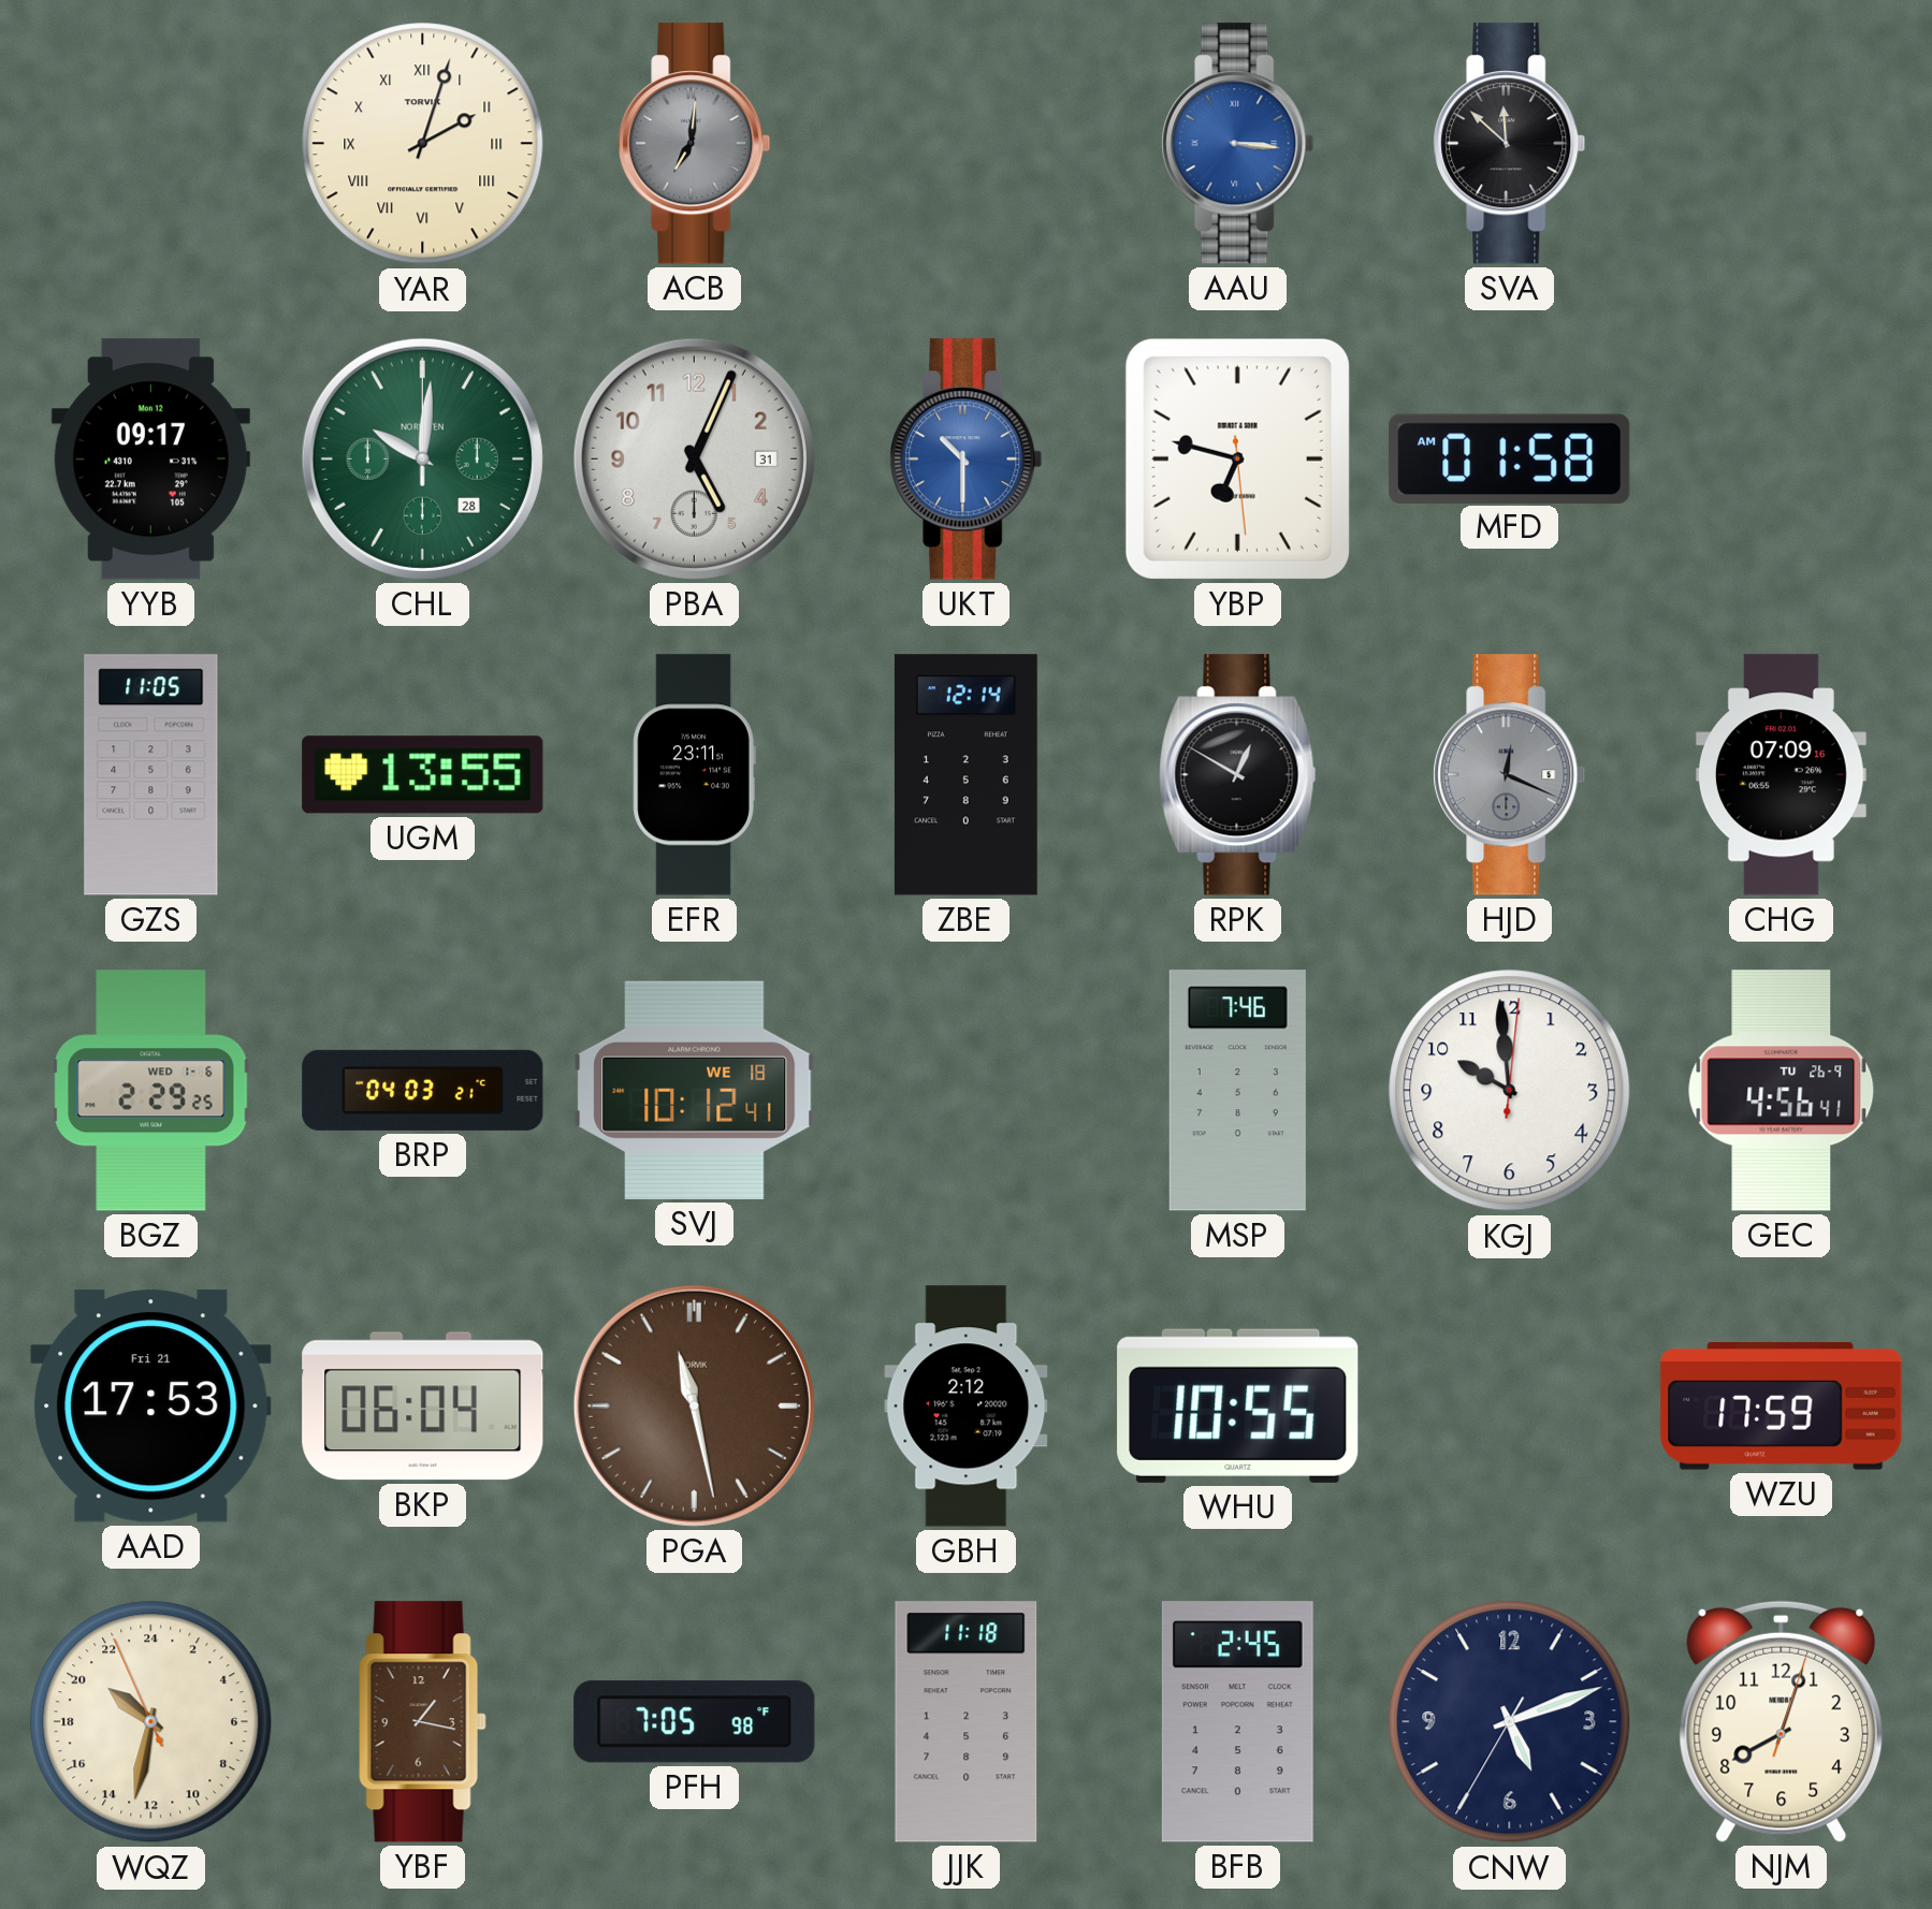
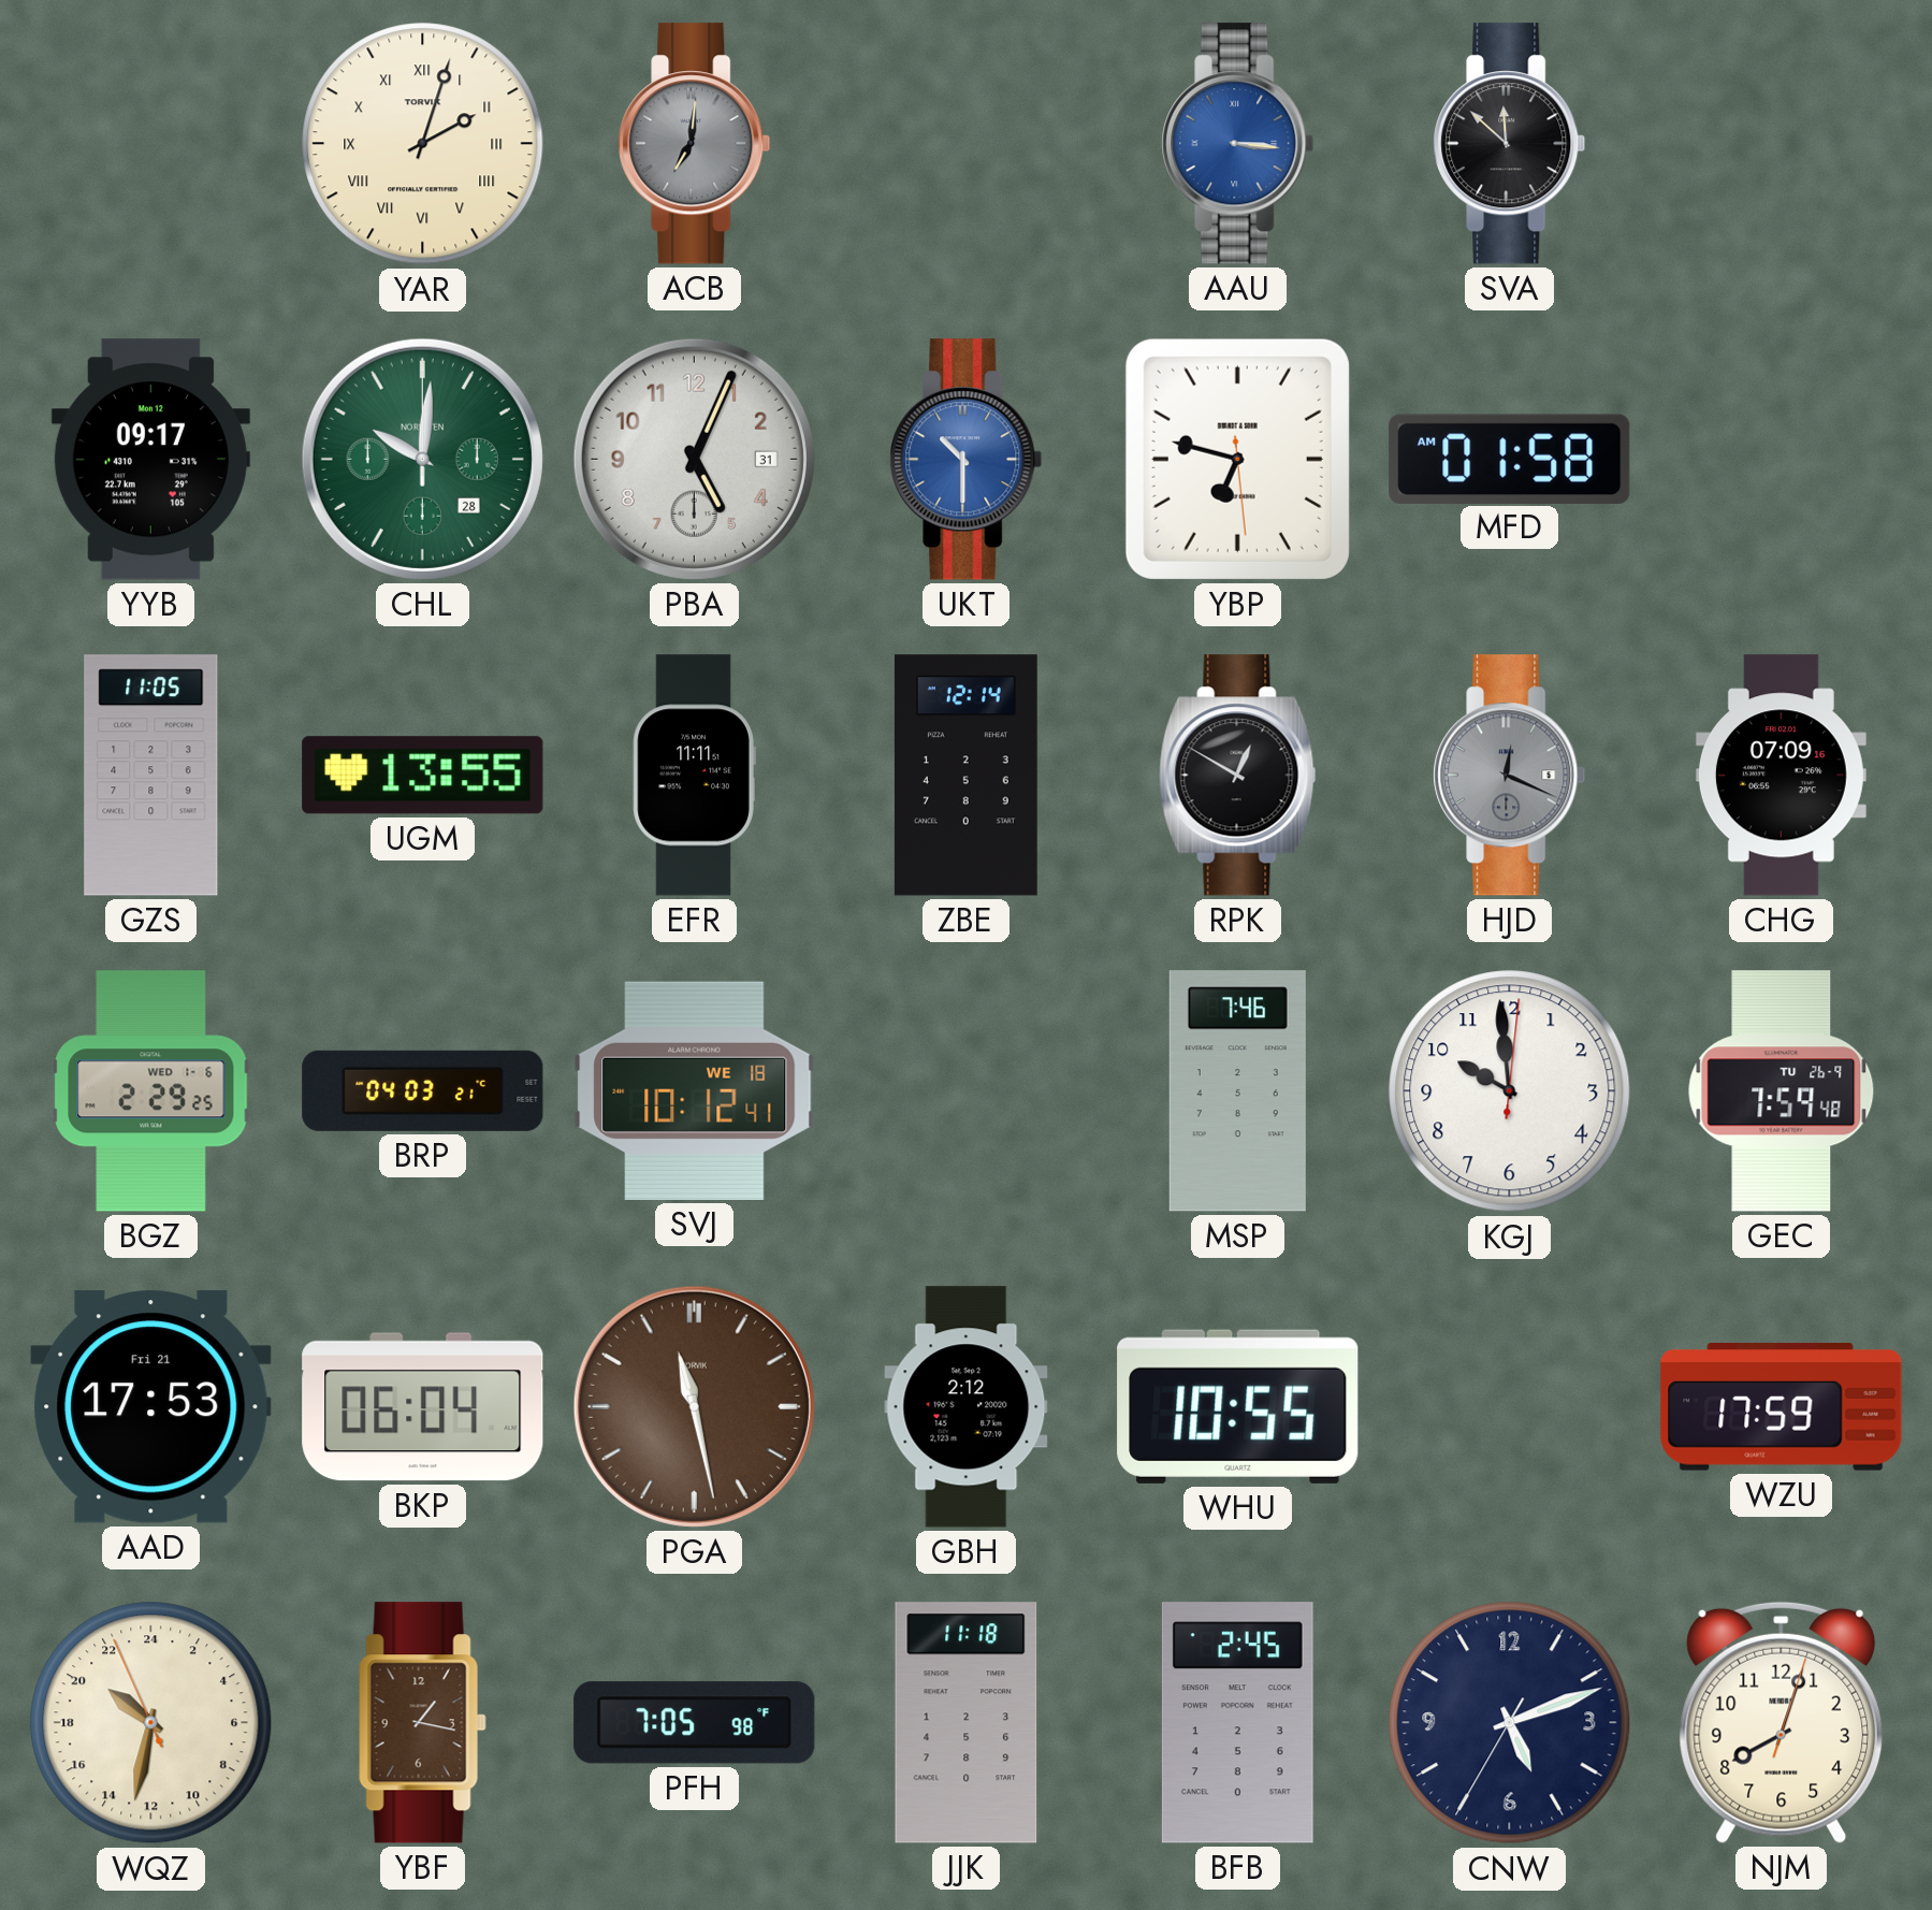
EFR: 23:11 -> 11:11
GEC: 4:56 -> 7:59
